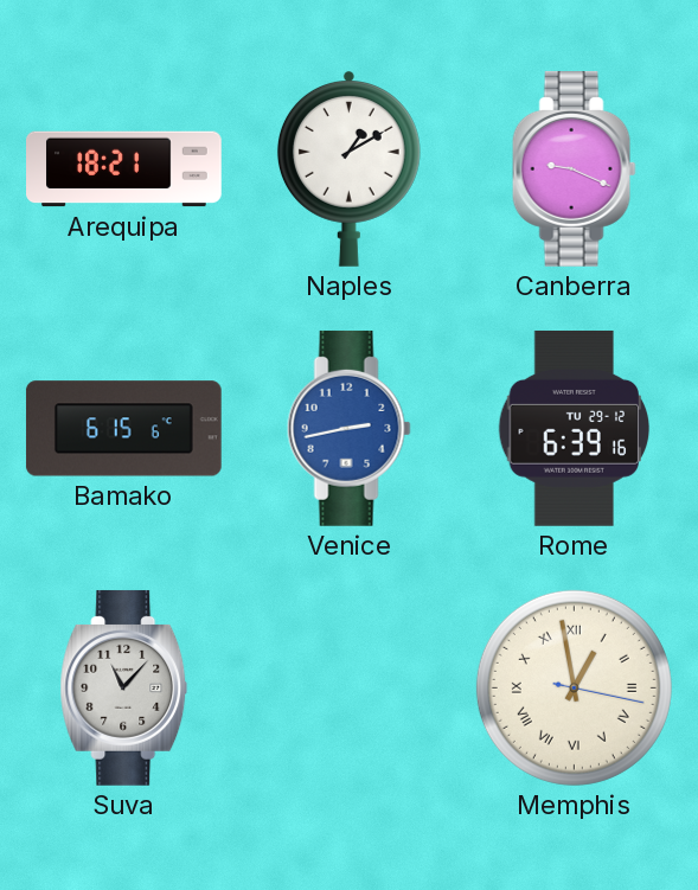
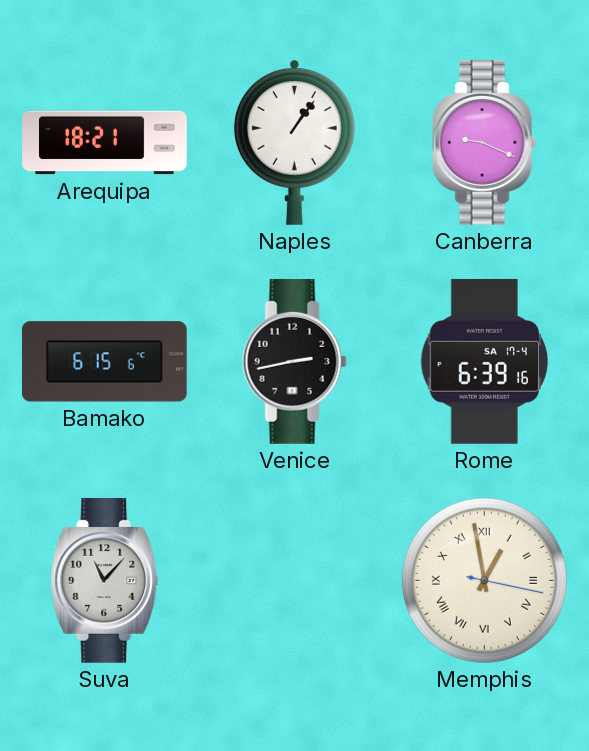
Naples: 1:10 -> 1:06
Venice dial: blue -> black
Rome date: TU 29-12 -> SA 17-4
